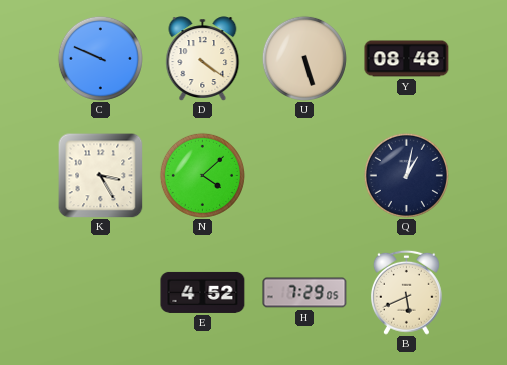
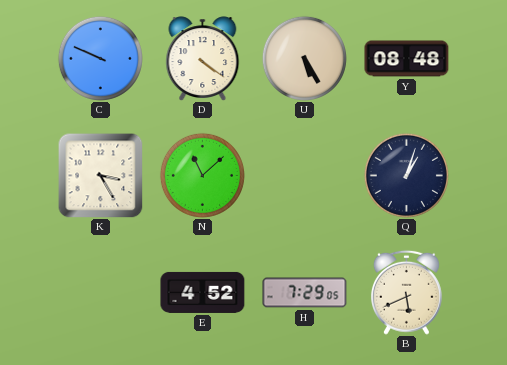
U: 5:27 -> 5:25
N: 4:08 -> 11:08
Q: 1:02 -> 1:03
